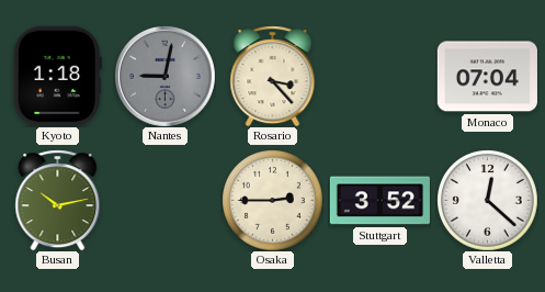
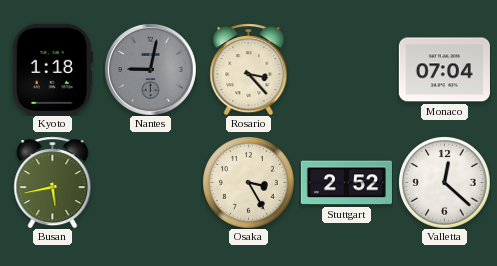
Busan: 10:13 -> 5:43
Osaka: 2:45 -> 3:25
Stuttgart: 3:52 -> 2:52
